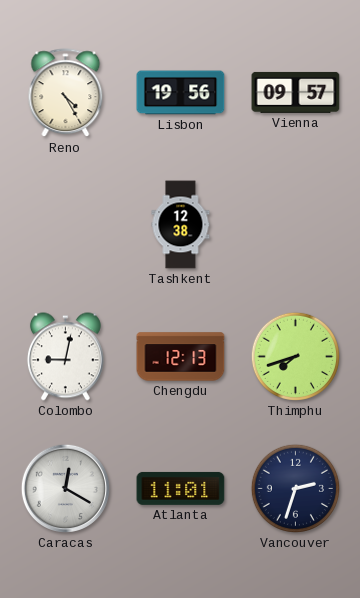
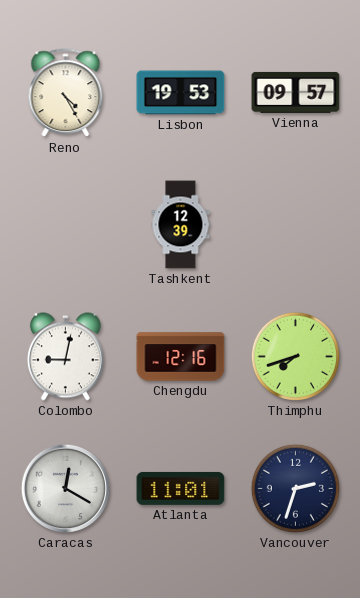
Lisbon: 19:56 -> 19:53
Tashkent: 12:38 -> 12:39
Chengdu: 12:13 -> 12:16
